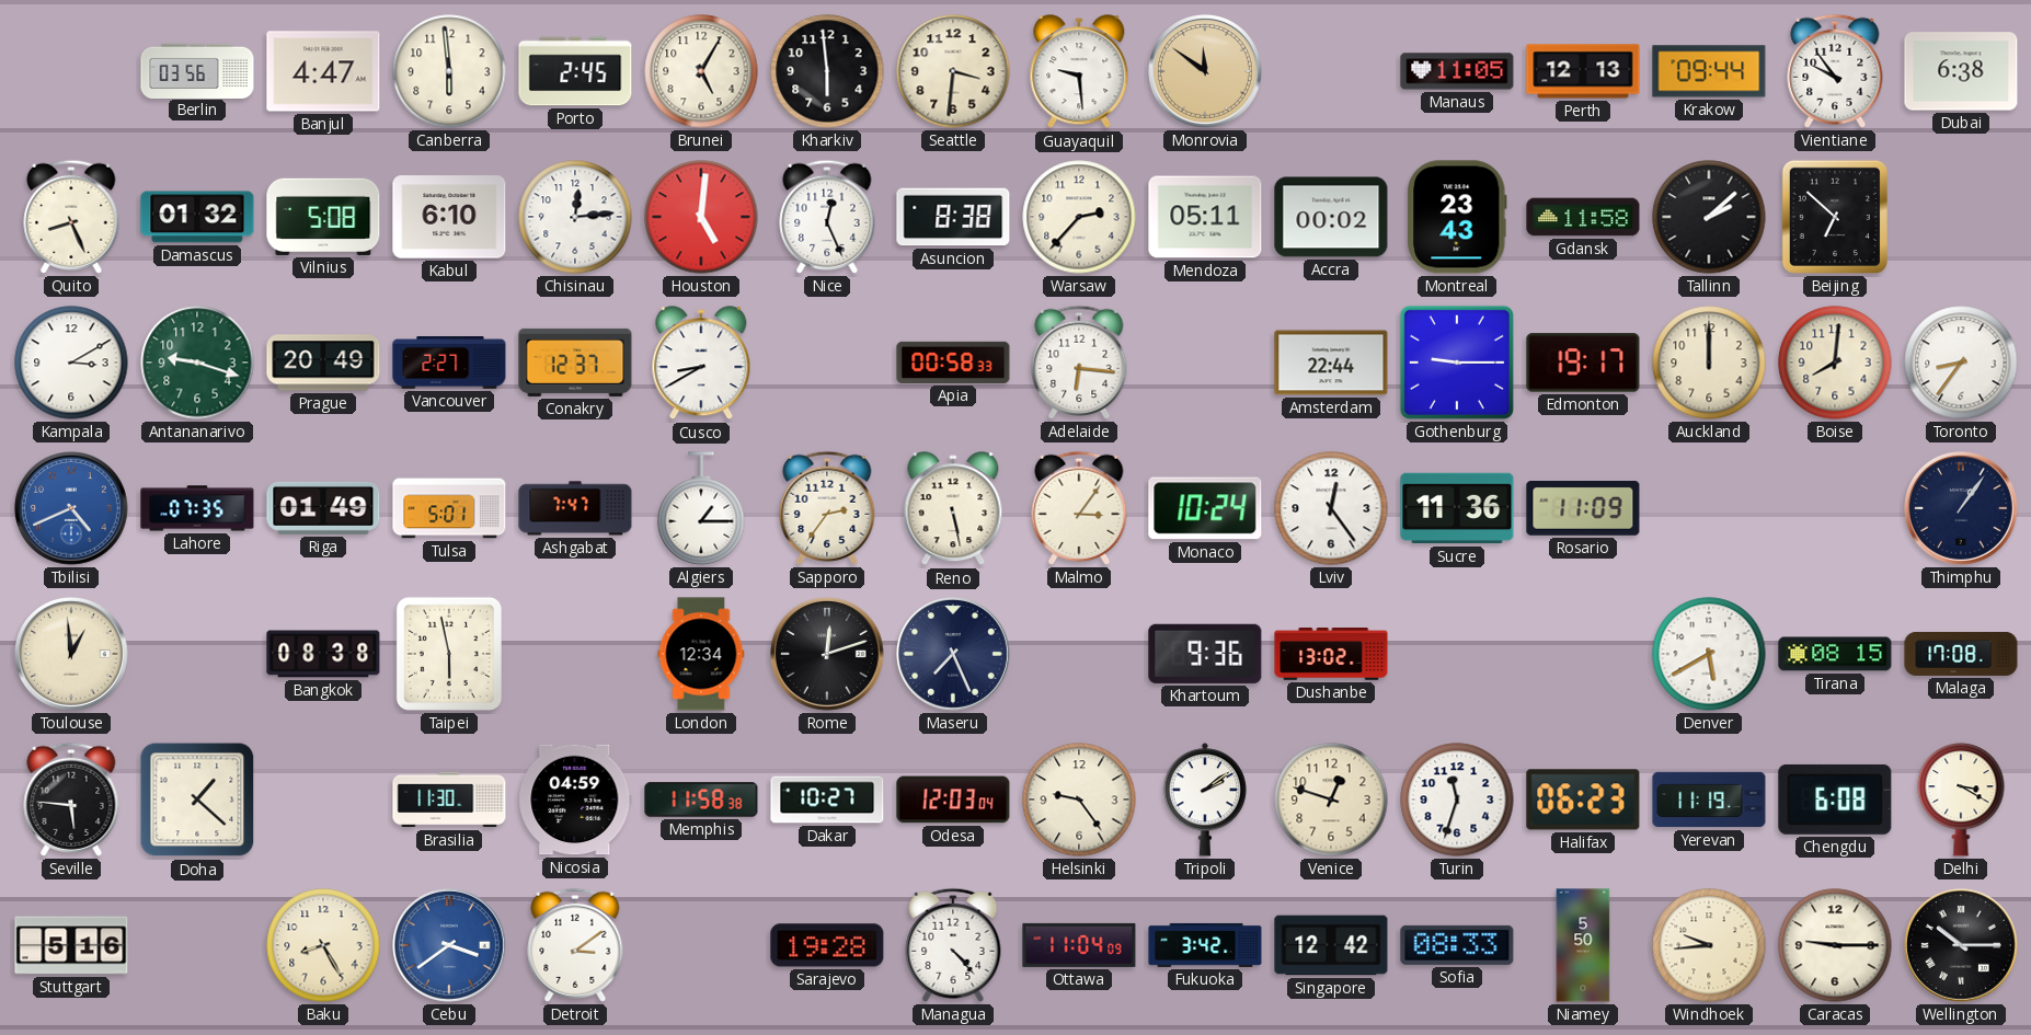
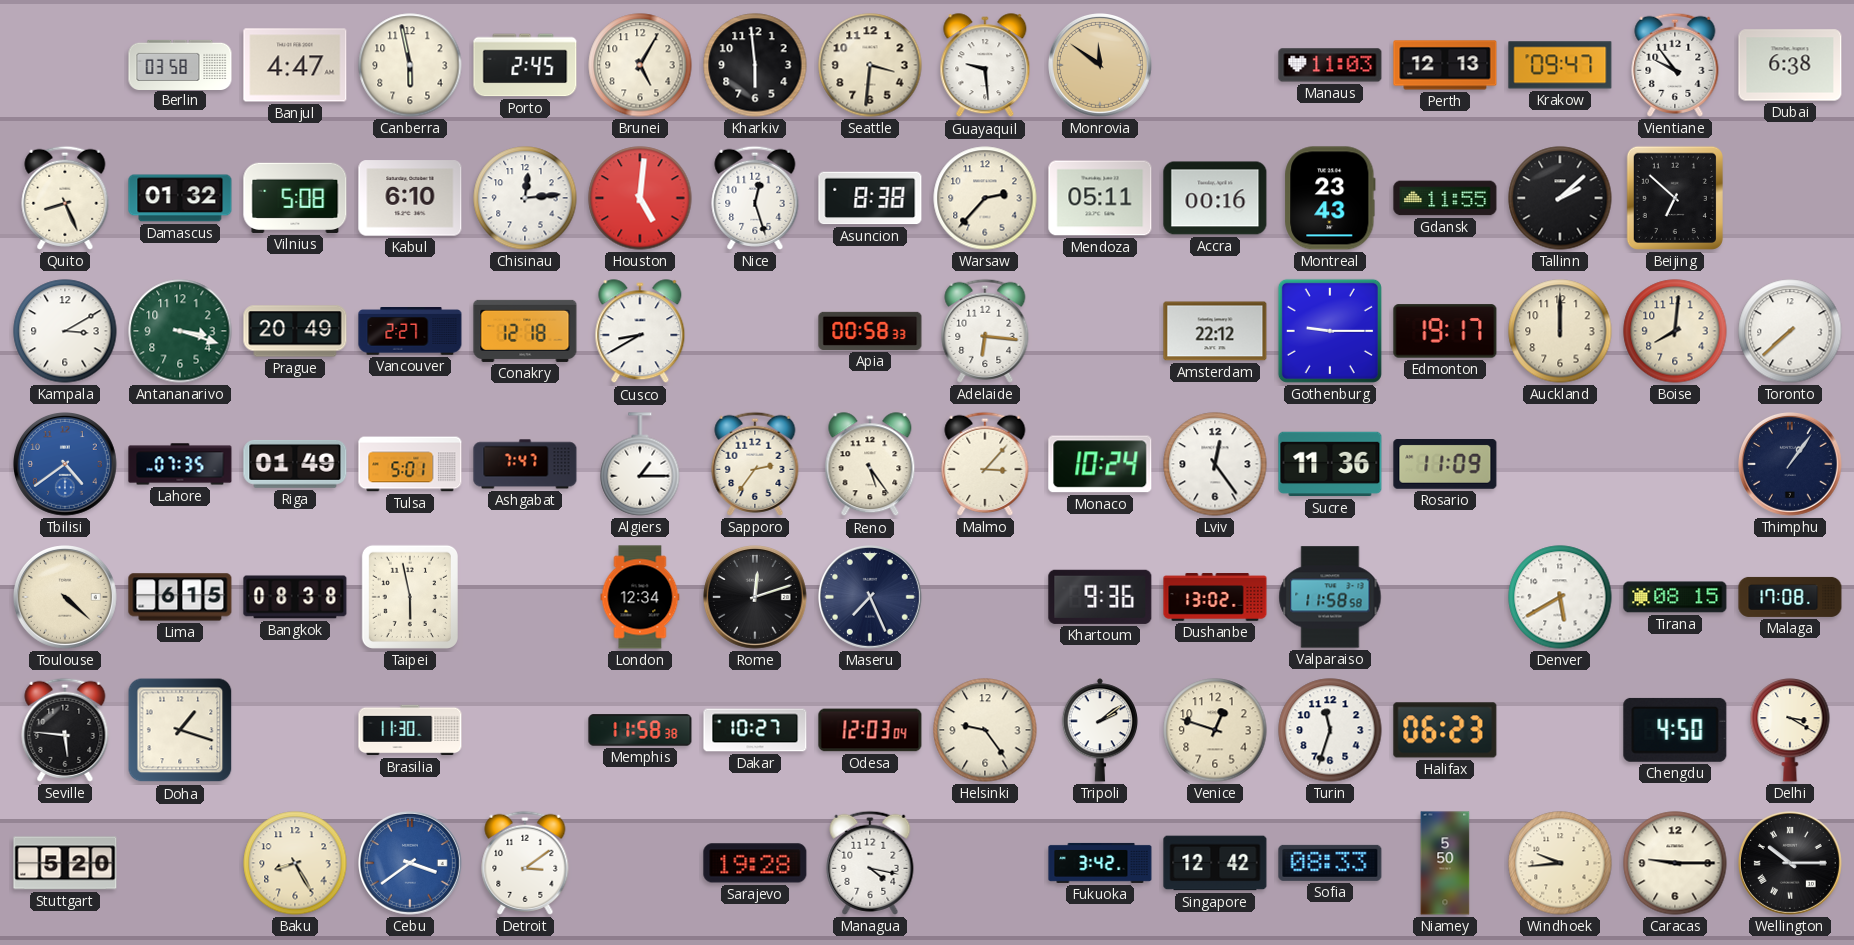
Berlin: 03:56 -> 03:58
Canberra: 5:59 -> 5:58
Manaus: 11:05 -> 11:03
Krakow: 09:44 -> 09:47
Nice: 12:26 -> 12:27
Accra: 00:02 -> 00:16
Gdansk: 11:58 -> 11:55
Antananarivo: 9:18 -> 3:18
Conakry: 12:37 -> 12:18
Amsterdam: 22:44 -> 22:12
Toronto: 8:36 -> 7:38
Tbilisi: 4:41 -> 4:39
Reno: 5:28 -> 5:24
Malmo: 3:06 -> 3:07
Toulouse: 12:59 -> 4:22
Lima: none -> 6:15
Valparaiso: none -> 11:58
Doha: 1:22 -> 1:18
Nicosia: 04:59 -> none
Yerevan: 11:19 -> none
Chengdu: 6:08 -> 4:50
Stuttgart: 5:16 -> 5:20
Managua: 4:23 -> 4:17
Ottawa: 11:04 -> none
